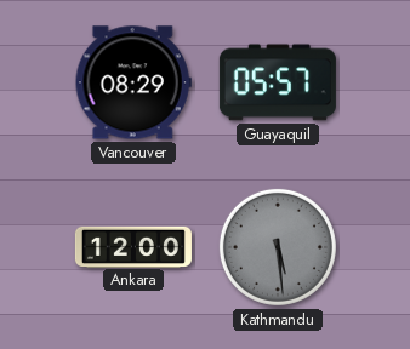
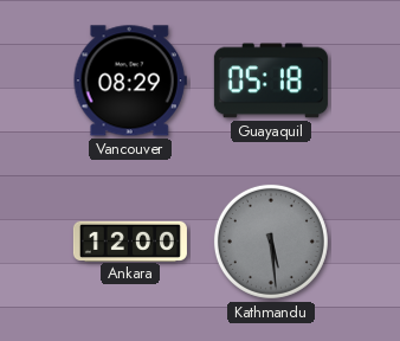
Guayaquil: 05:57 -> 05:18
